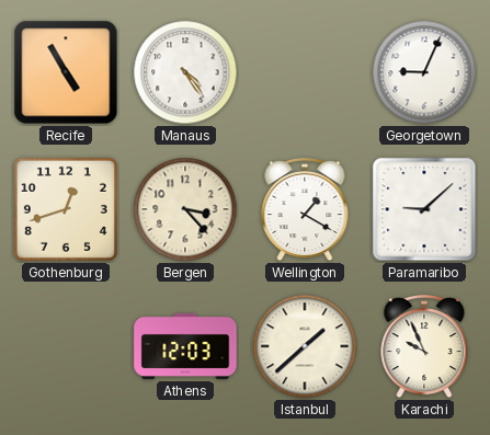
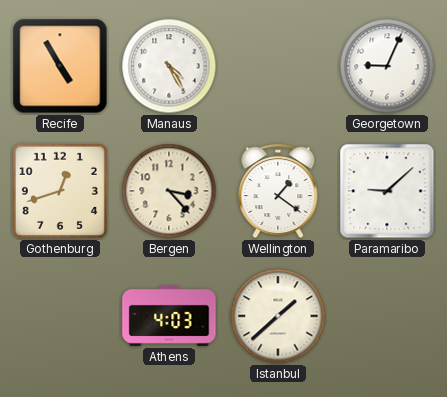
Manaus: 4:24 -> 4:25
Wellington: 1:20 -> 1:21
Athens: 12:03 -> 4:03
Karachi: 9:56 -> none
